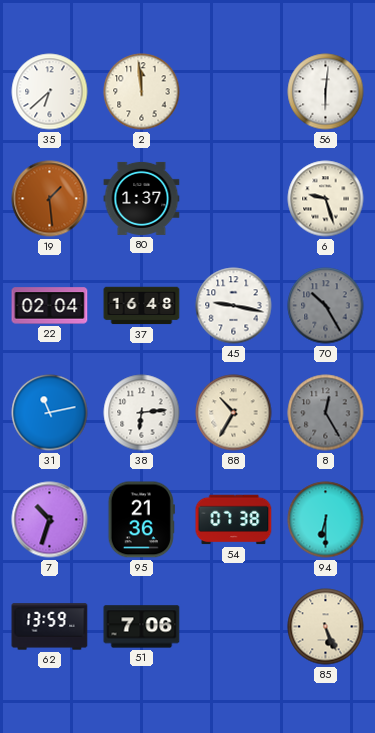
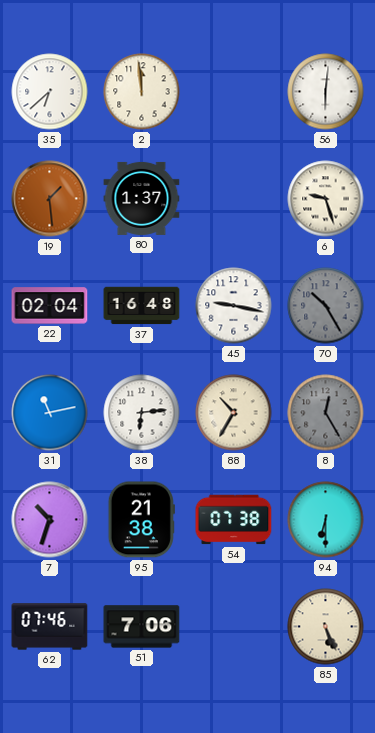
95: 21:36 -> 21:38
62: 13:59 -> 07:46
